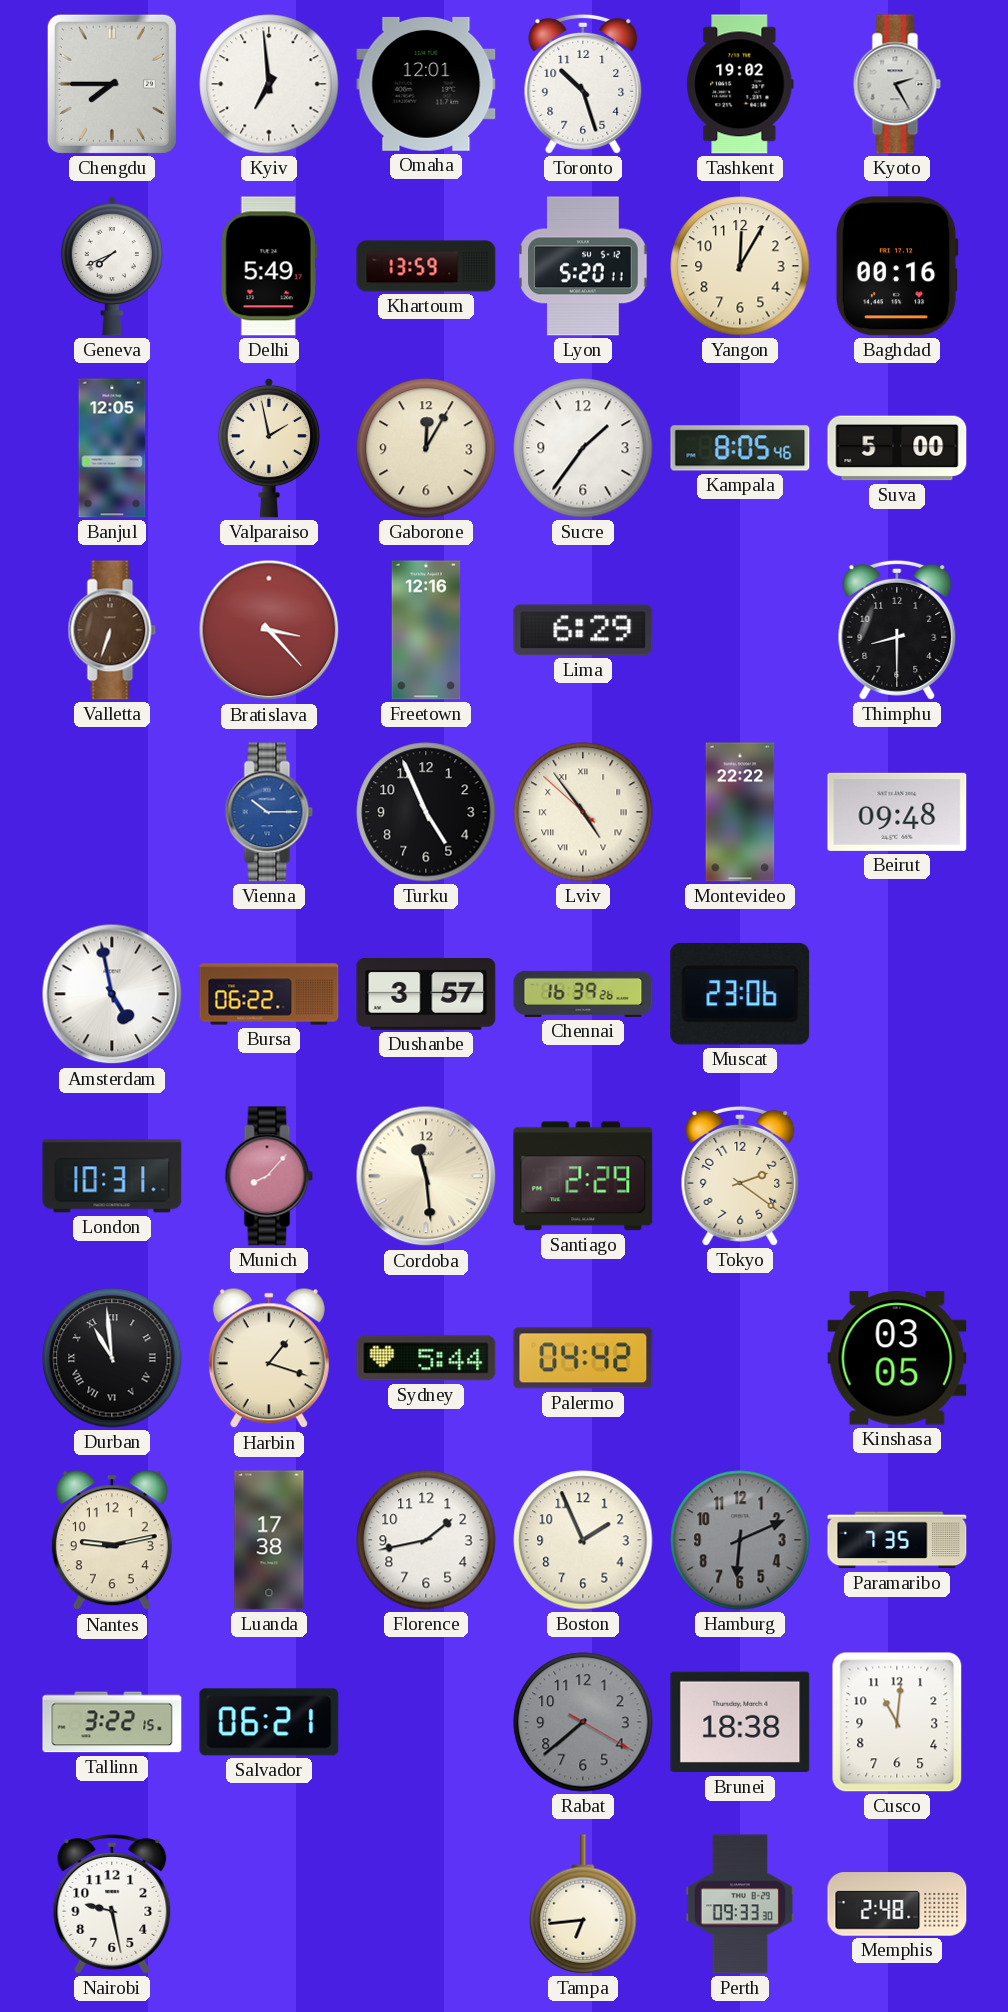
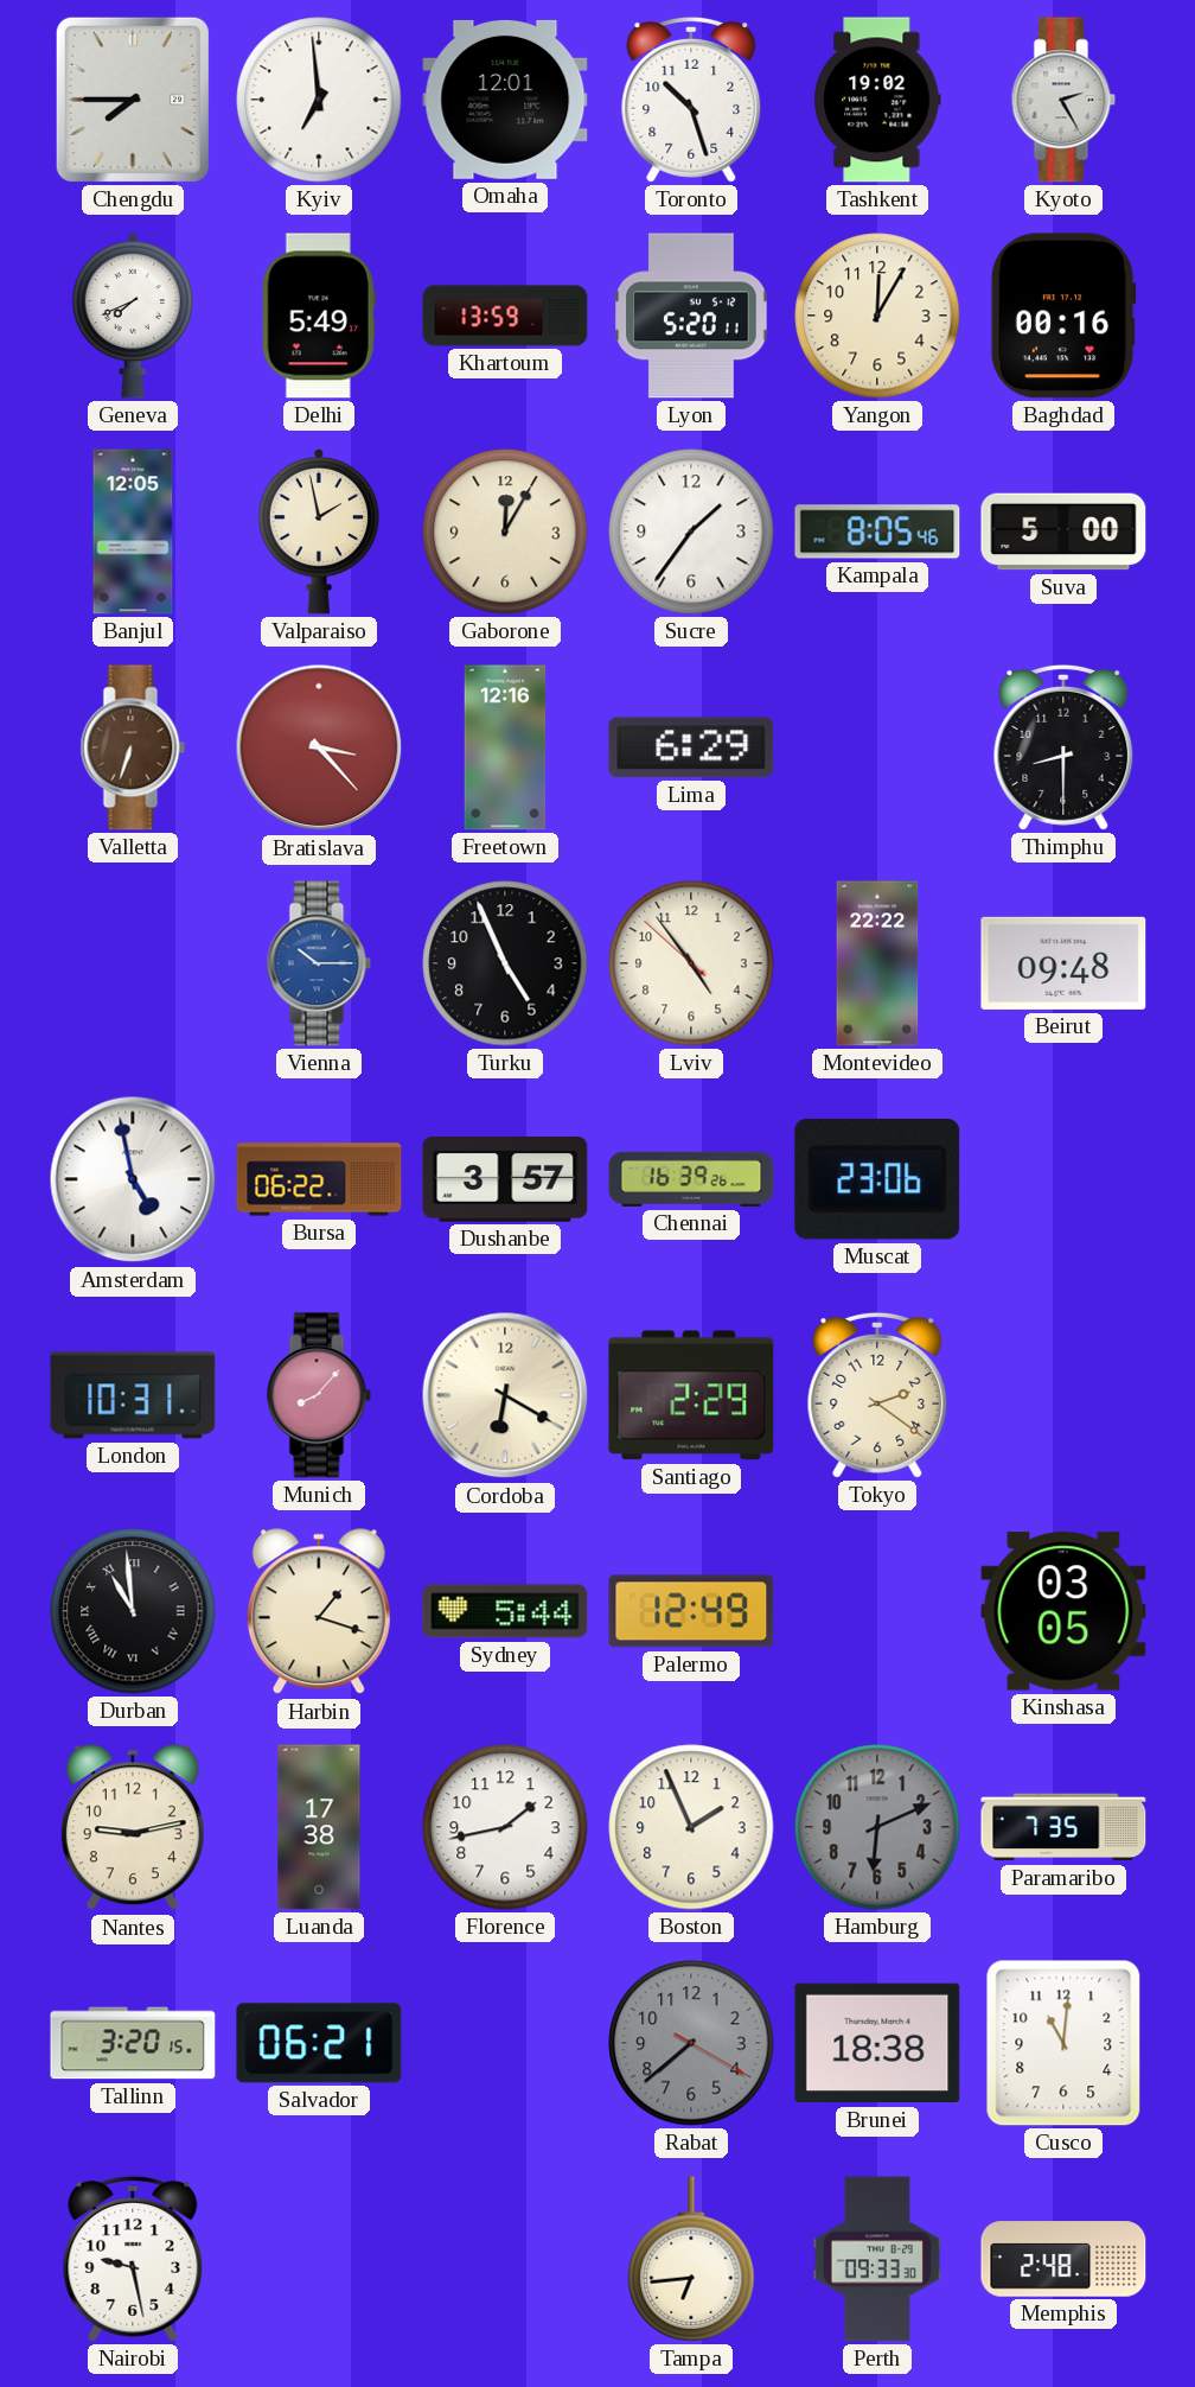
Lviv numerals: Roman -> Arabic
Cordoba: 11:29 -> 6:20
Palermo: 04:42 -> 12:49
Tallinn: 3:22 -> 3:20
